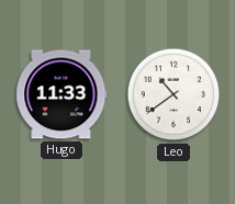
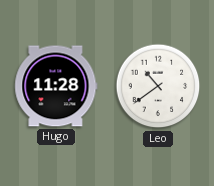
Hugo: 11:33 -> 11:28
